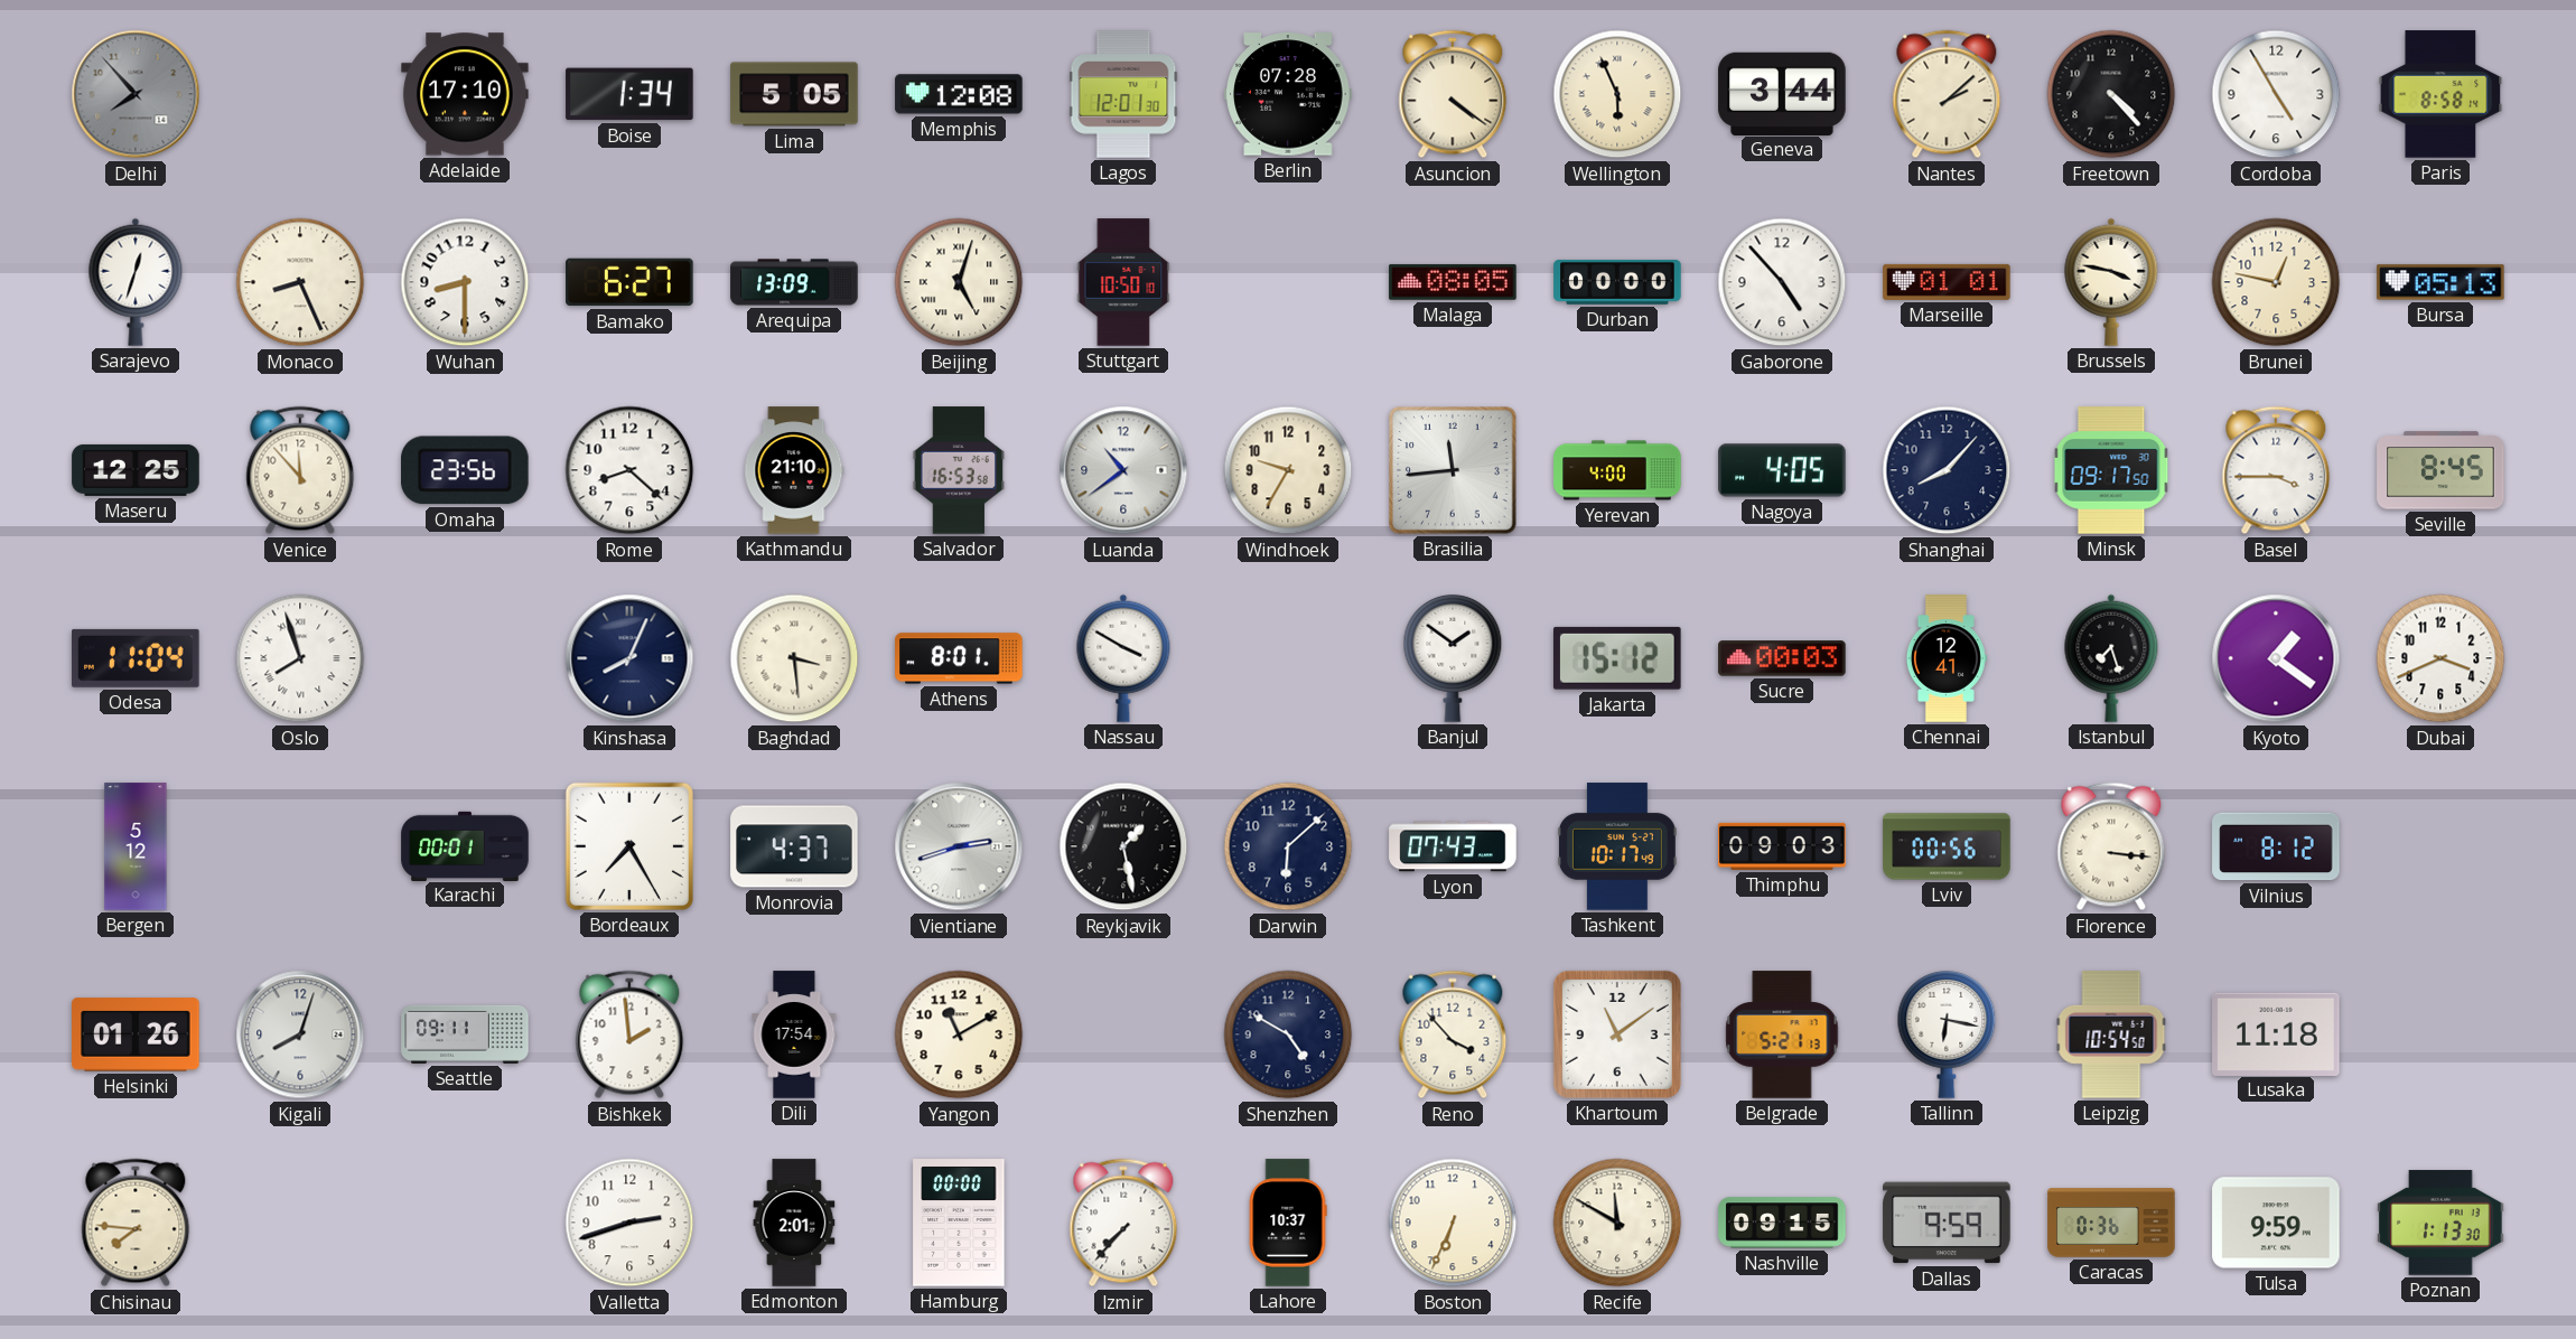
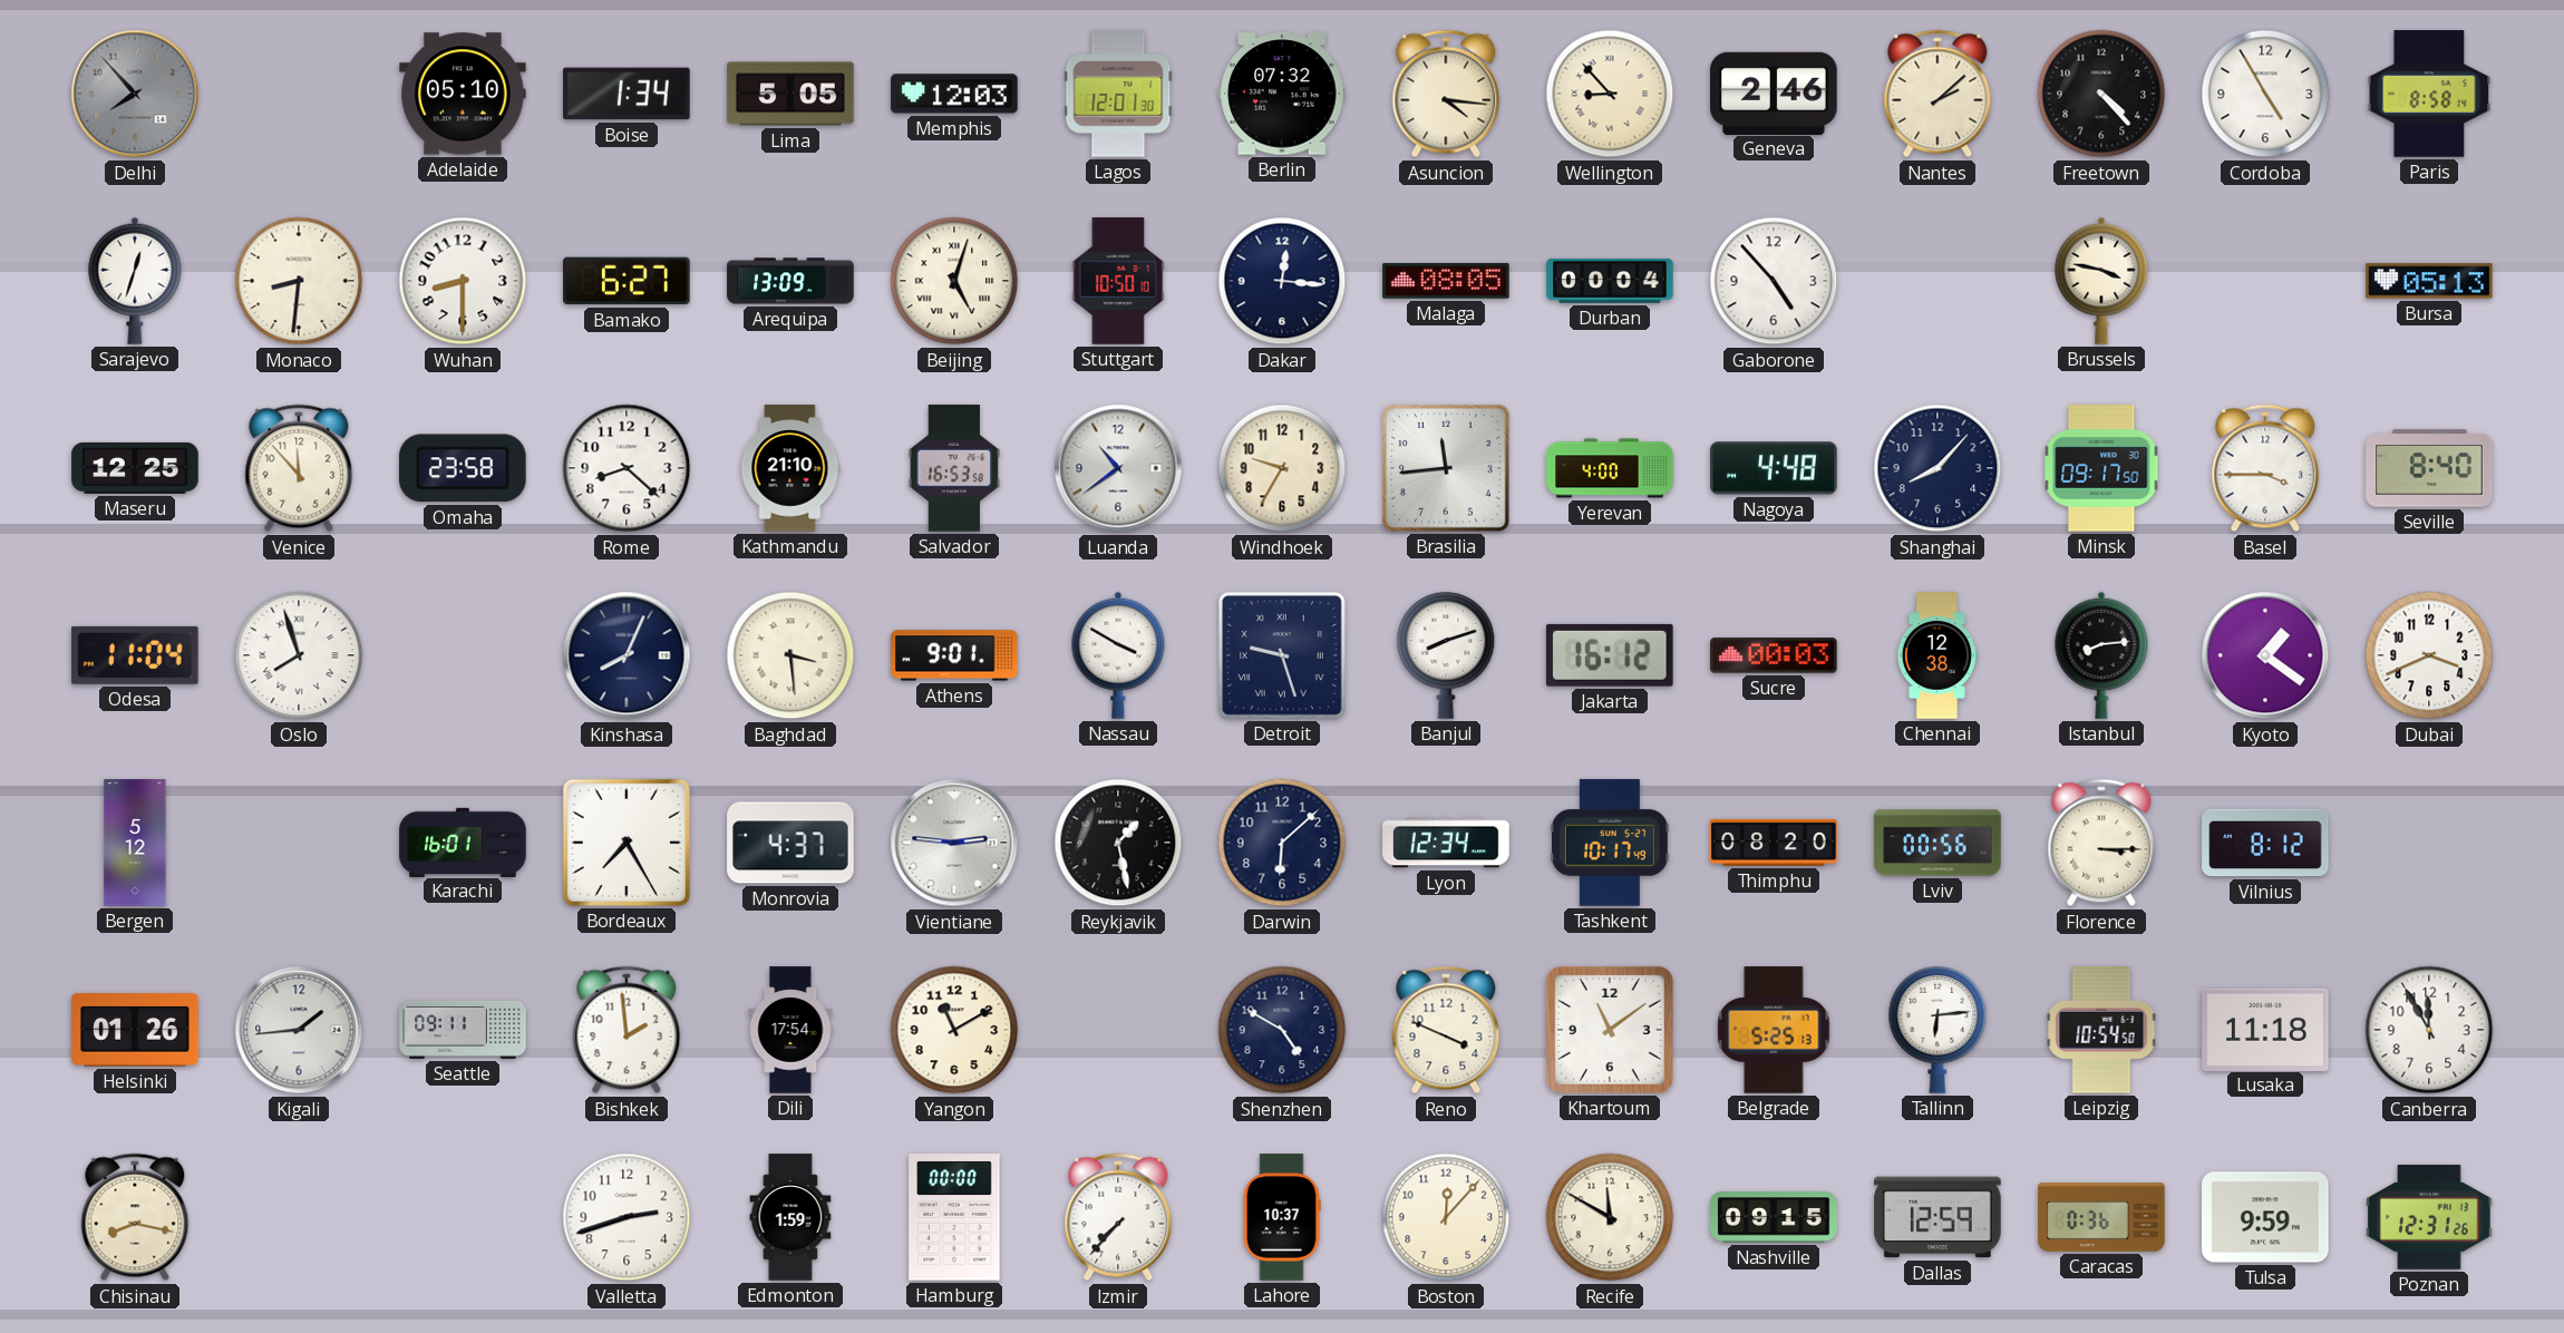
Adelaide: 17:10 -> 05:10
Memphis: 12:08 -> 12:03
Berlin: 07:28 -> 07:32
Asuncion: 4:21 -> 4:16
Wellington: 5:56 -> 8:53
Geneva: 3:44 -> 2:46
Monaco: 8:26 -> 8:31
Dakar: none -> 12:16
Durban: 00:00 -> 00:04
Marseille: 01:01 -> none
Brunei: 12:47 -> none
Omaha: 23:56 -> 23:58
Nagoya: 4:05 -> 4:48
Seville: 8:45 -> 8:40
Athens: 8:01 -> 9:01
Detroit: none -> 9:27
Banjul: 1:51 -> 8:12
Jakarta: 15:12 -> 16:12
Chennai: 12:41 -> 12:38
Istanbul: 7:27 -> 8:14
Karachi: 00:01 -> 16:01
Vientiane: 2:42 -> 2:46
Lyon: 07:43 -> 12:34
Thimphu: 09:03 -> 08:20
Florence: 3:16 -> 3:15
Kigali: 8:03 -> 1:44
Reno: 3:53 -> 3:49
Belgrade: 5:21 -> 5:25
Tallinn: 6:17 -> 6:14
Canberra: none -> 11:55
Chisinau: 7:46 -> 8:17
Edmonton: 2:01 -> 1:59
Boston: 6:34 -> 12:07
Dallas: 9:59 -> 12:59
Poznan: 1:13 -> 12:31
